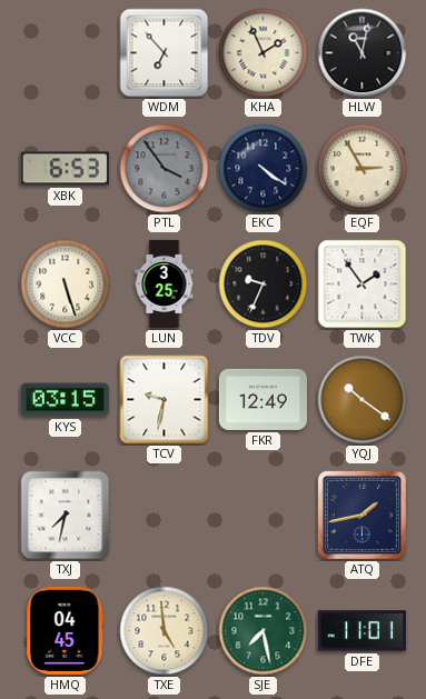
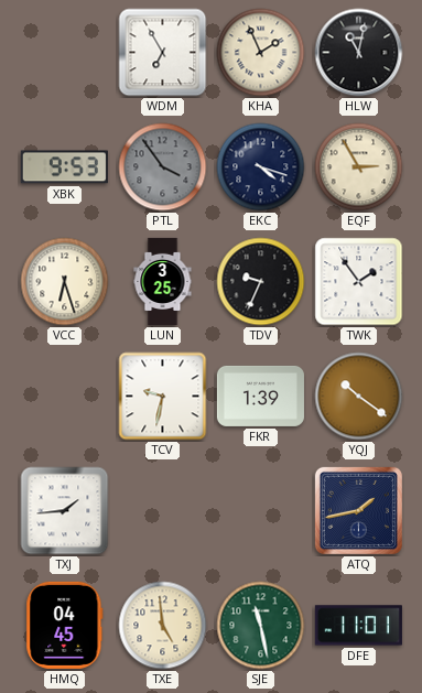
WDM: 6:53 -> 6:55
XBK: 6:53 -> 9:53
EKC: 4:21 -> 4:18
VCC: 5:27 -> 6:27
KYS: 03:15 -> none
FKR: 12:49 -> 1:39
TXJ: 7:32 -> 1:44
SJE: 7:28 -> 11:28
